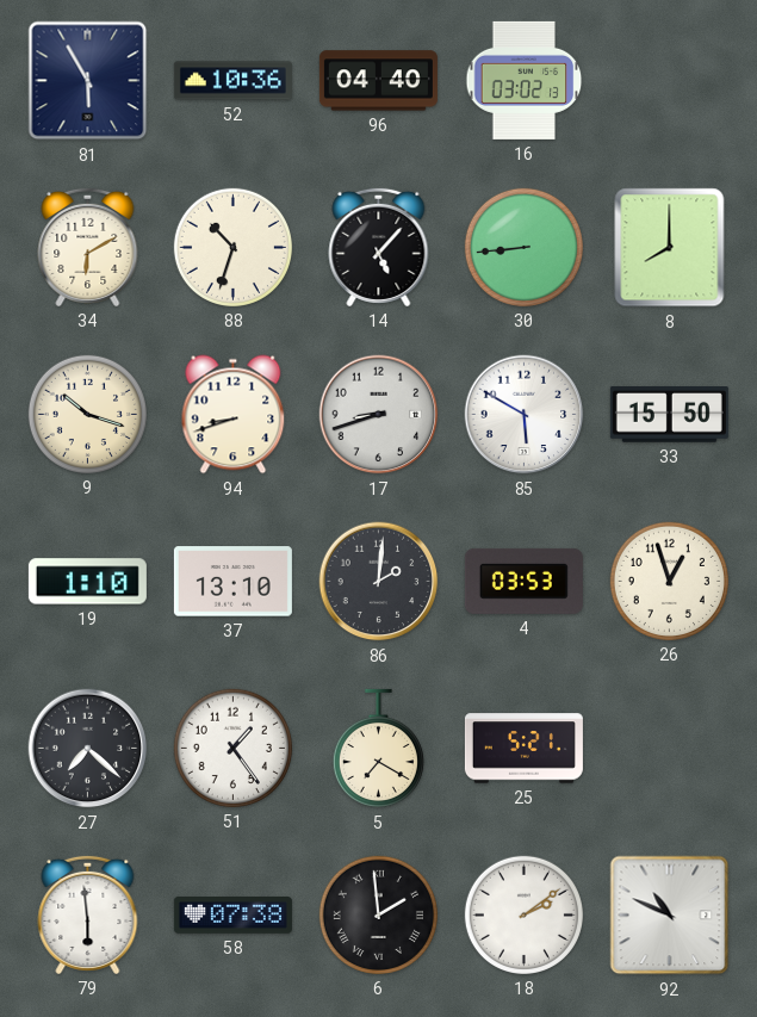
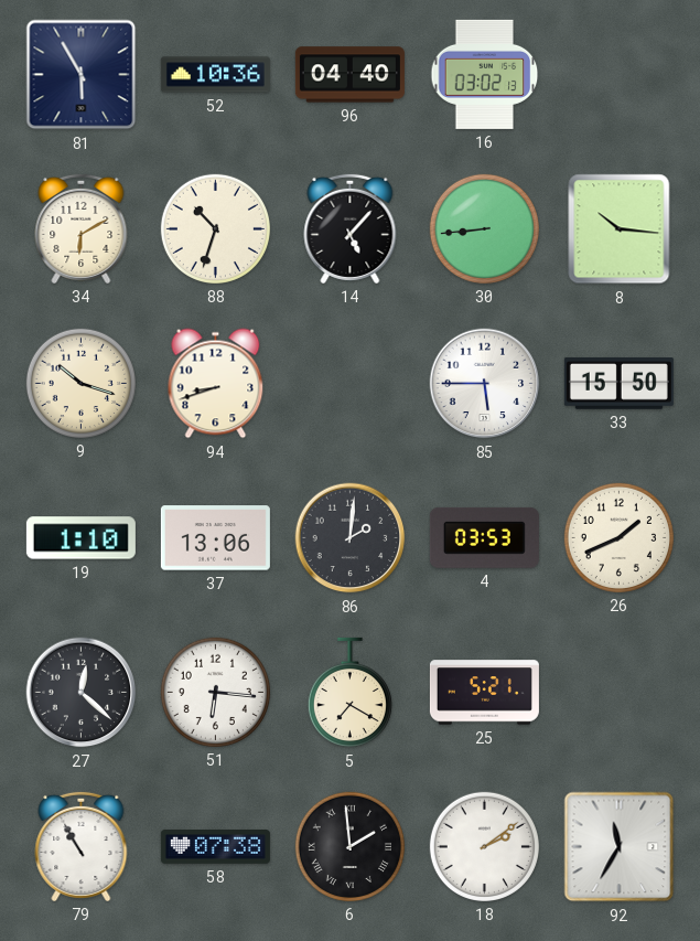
8: 8:00 -> 10:16
17: 8:42 -> none
85: 5:50 -> 5:45
37: 13:10 -> 13:06
26: 12:57 -> 1:41
27: 7:22 -> 12:22
51: 1:24 -> 6:16
79: 5:59 -> 10:55
92: 10:49 -> 11:35
